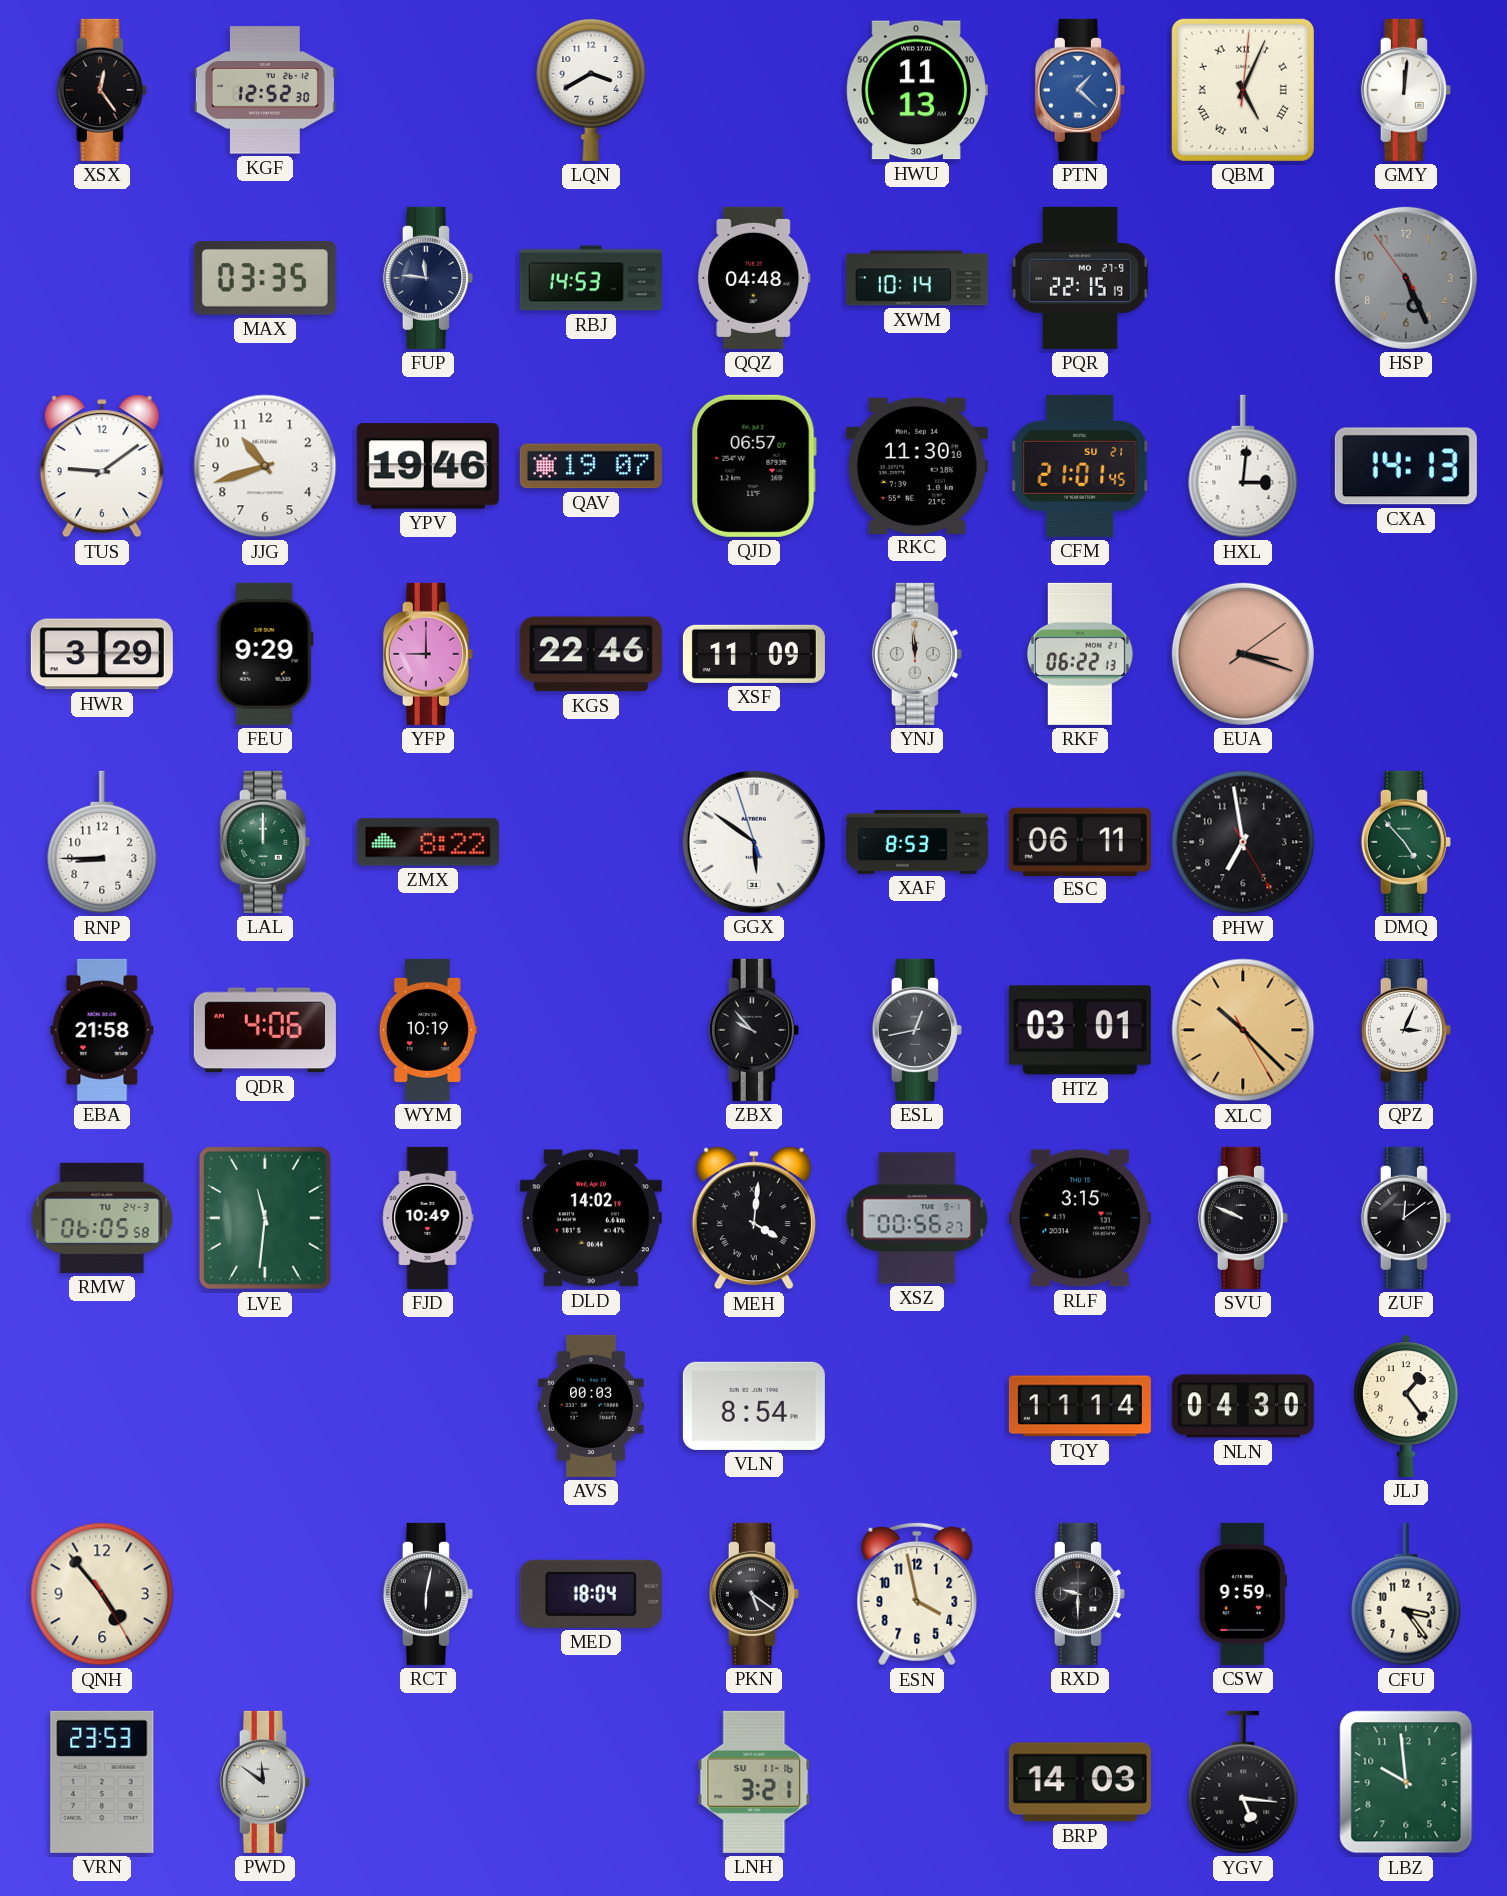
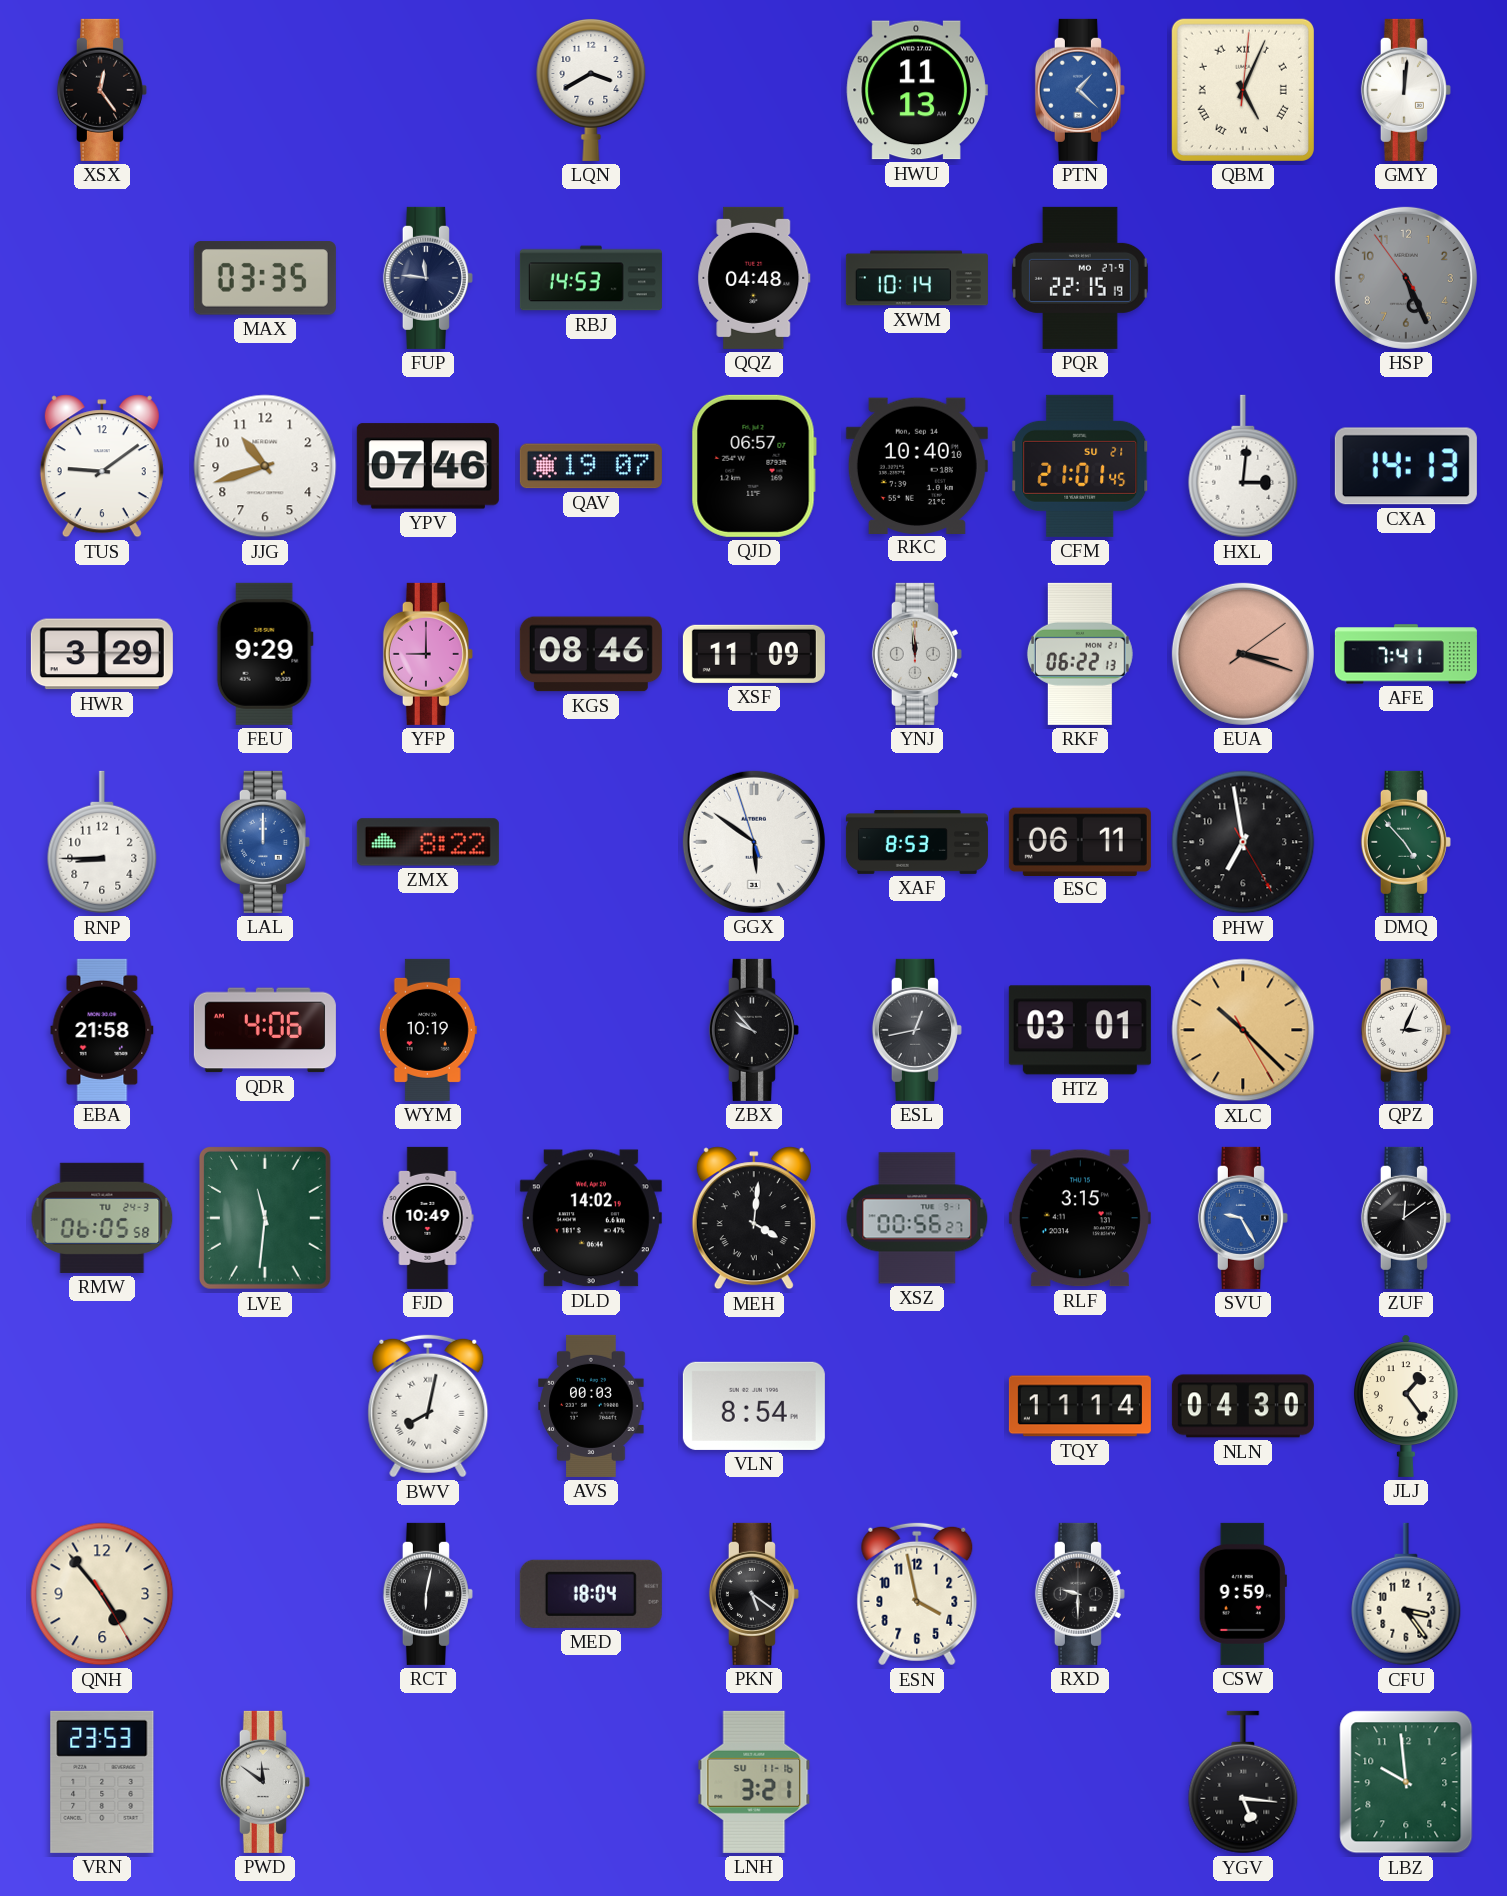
KGF: 12:52 -> none
YPV: 19:46 -> 07:46
RKC: 11:30 -> 10:40
KGS: 22:46 -> 08:46
AFE: none -> 7:41
LAL dial: green -> blue
SVU: 9:49 -> 9:25
SVU dial: black -> blue
BWV: none -> 8:02
BRP: 14:03 -> none
